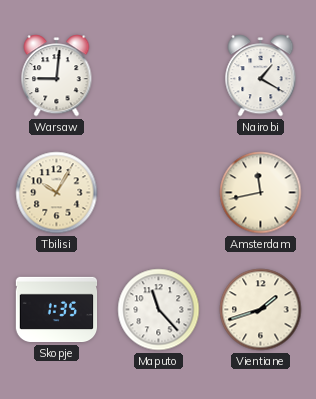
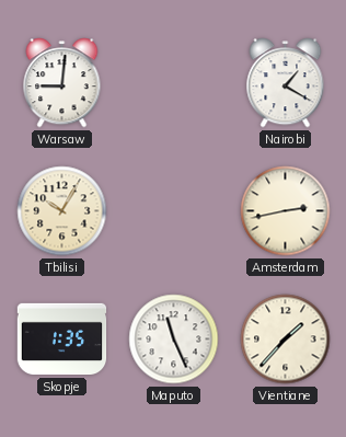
Amsterdam: 11:43 -> 2:43
Maputo: 11:23 -> 11:26
Vientiane: 1:42 -> 1:37
